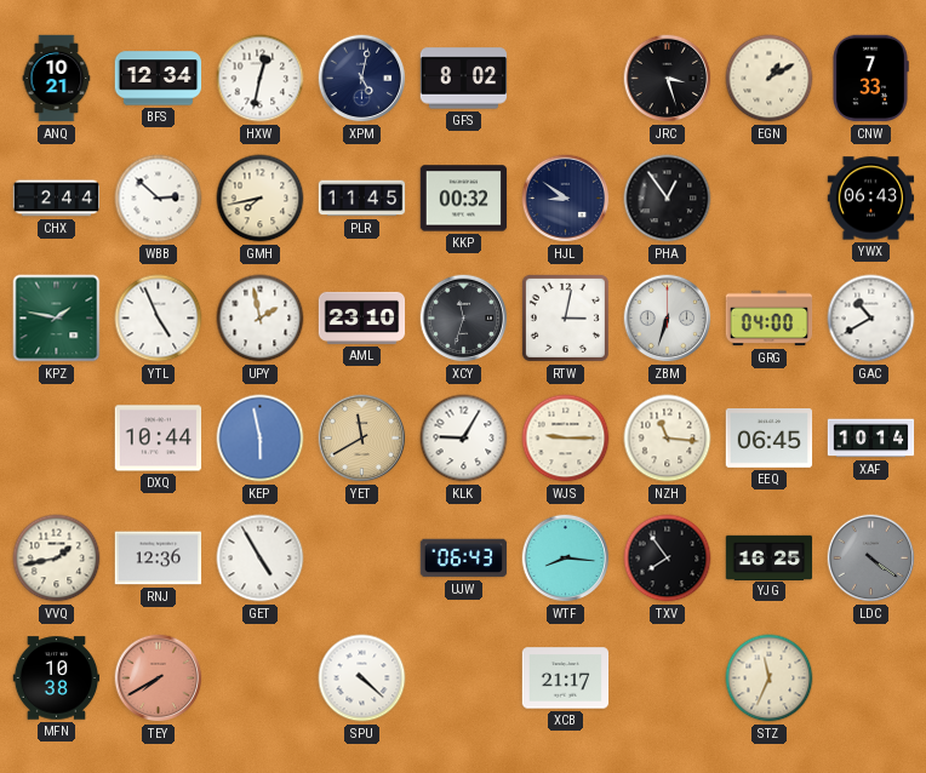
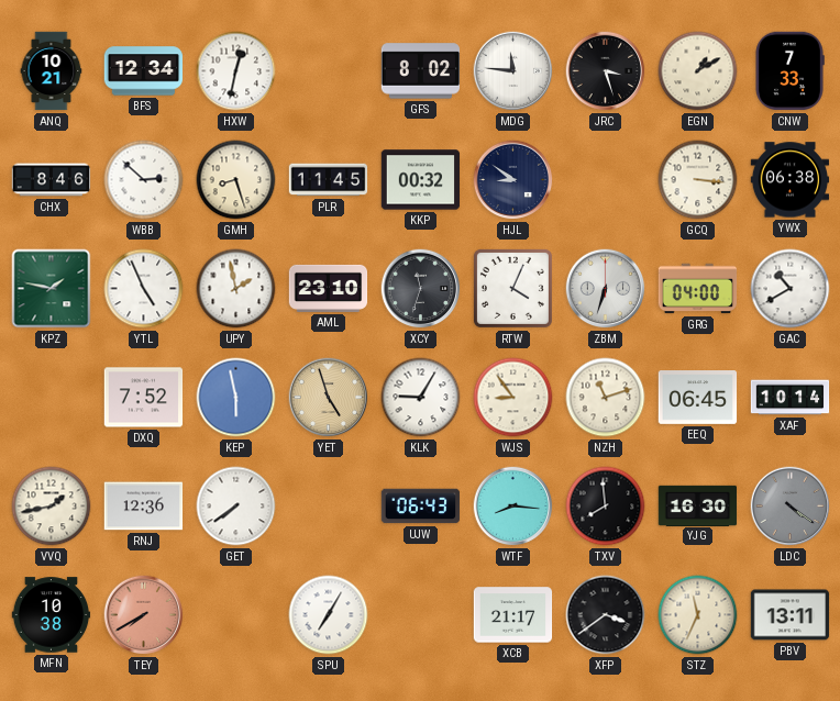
XPM: 5:02 -> none
MDG: none -> 11:46
CHX: 2:44 -> 8:46
GMH: 7:43 -> 8:27
PHA: 12:54 -> none
GCQ: none -> 3:16
YWX: 06:43 -> 06:38
RTW: 3:02 -> 4:04
DXQ: 10:44 -> 7:52
YET: 11:40 -> 4:57
WJS: 9:15 -> 8:54
NZH: 11:16 -> 11:12
GET: 4:55 -> 7:39
TXV: 7:54 -> 7:59
YJG: 16:25 -> 16:30
SPU: 4:22 -> 7:05
XFP: none -> 3:39
PBV: none -> 13:11
